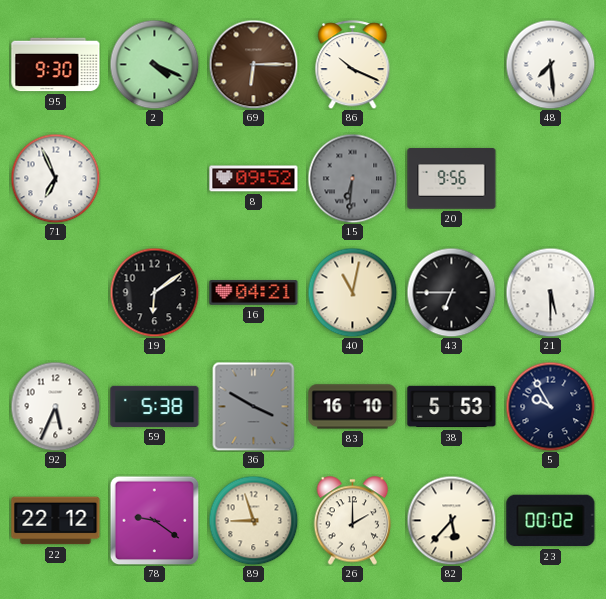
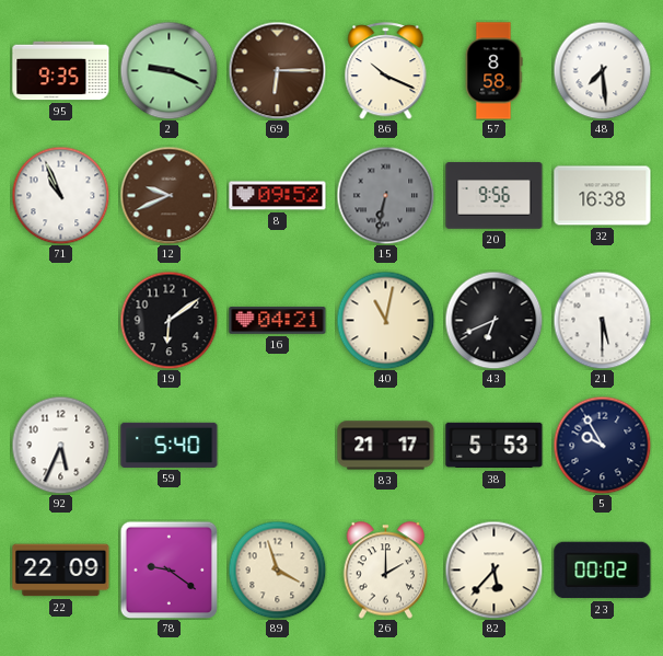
95: 9:30 -> 9:35
2: 4:19 -> 9:19
57: none -> 8:58
71: 6:56 -> 10:56
12: none -> 9:41
15: 6:31 -> 6:32
32: none -> 16:38
43: 6:45 -> 6:41
59: 5:38 -> 5:40
36: 3:50 -> none
83: 16:10 -> 21:17
22: 22:12 -> 22:09
89: 8:57 -> 3:57
